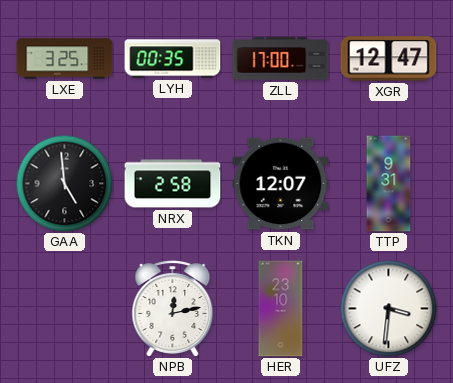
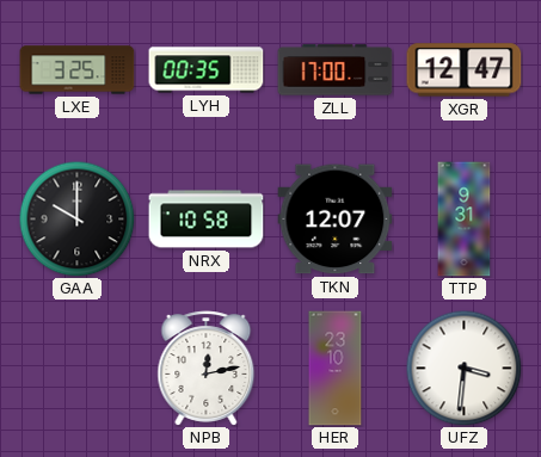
GAA: 4:59 -> 10:00
NRX: 2:58 -> 10:58
